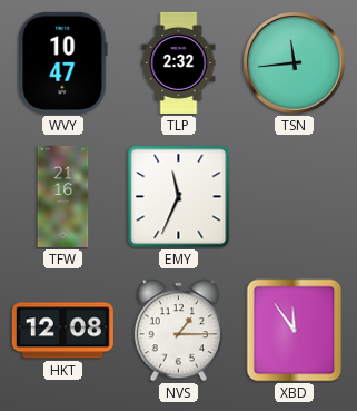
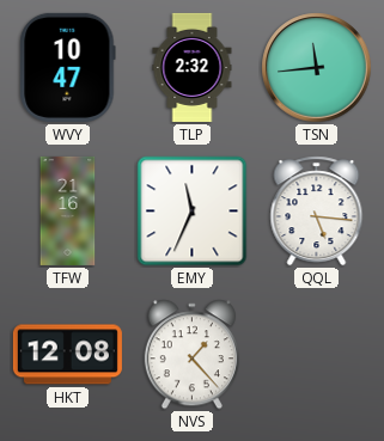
QQL: none -> 5:16
NVS: 1:15 -> 1:23
XBD: 11:54 -> none
